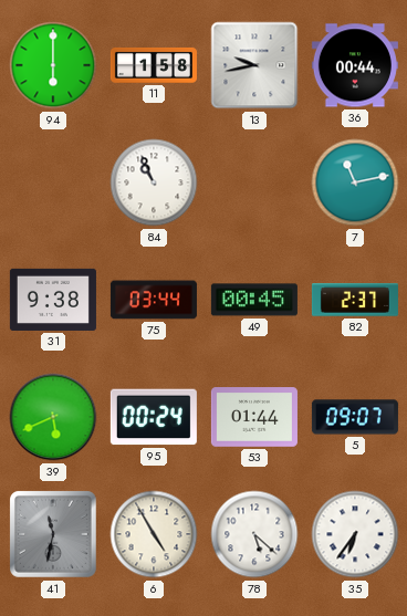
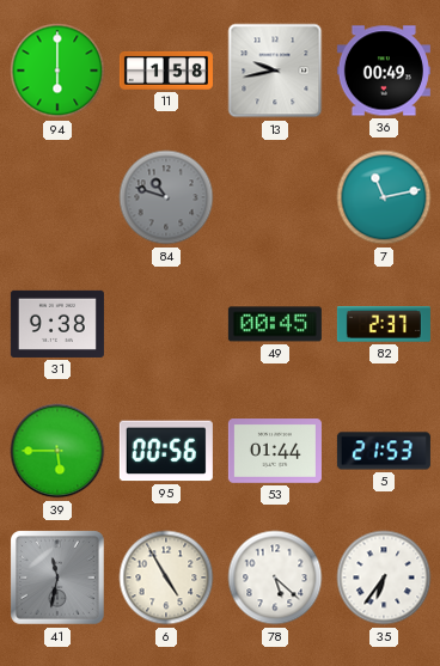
36: 00:44 -> 00:49
84: 10:56 -> 10:48
84 dial: white -> grey
75: 03:44 -> none
39: 5:41 -> 5:45
95: 00:24 -> 00:56
5: 09:07 -> 21:53
